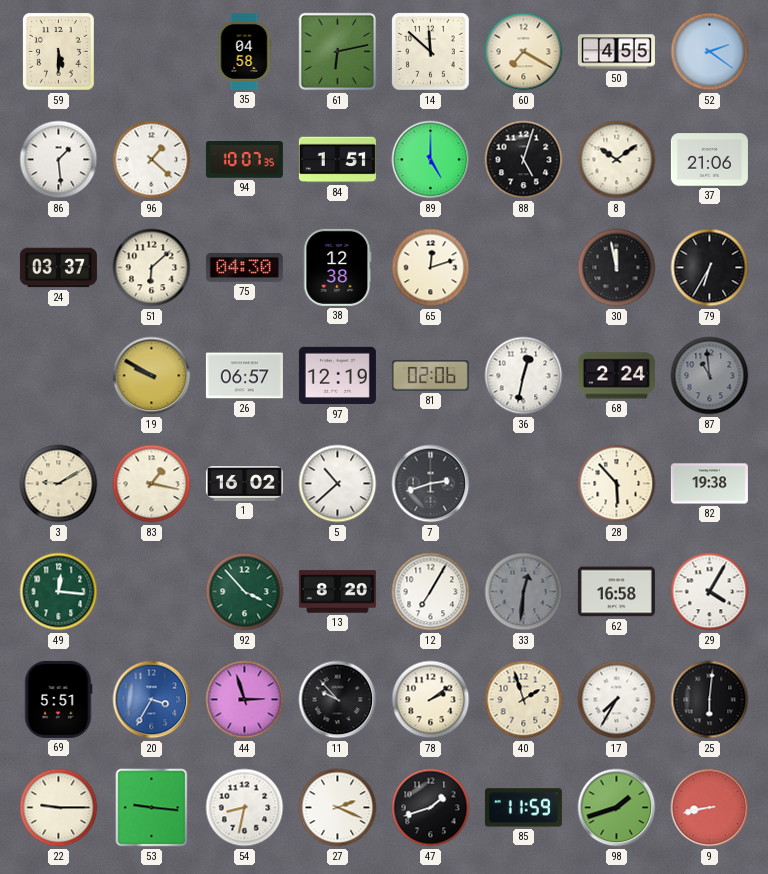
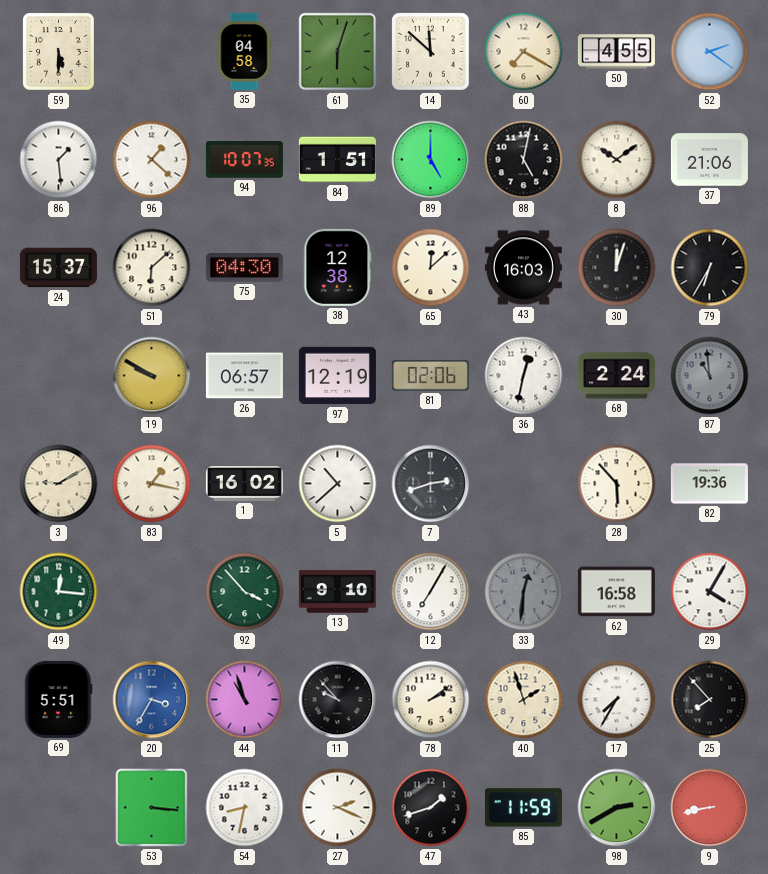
61: 6:13 -> 6:03
88: 5:03 -> 5:02
24: 03:37 -> 15:37
65: 12:12 -> 12:08
43: none -> 16:03
30: 11:58 -> 12:03
82: 19:38 -> 19:36
13: 8:20 -> 9:10
44: 2:57 -> 10:57
25: 6:01 -> 7:53
22: 9:15 -> none
53: 9:16 -> 3:16
98: 1:42 -> 2:40
